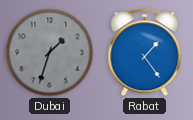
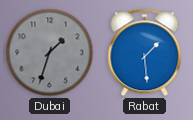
Rabat: 1:24 -> 1:29
